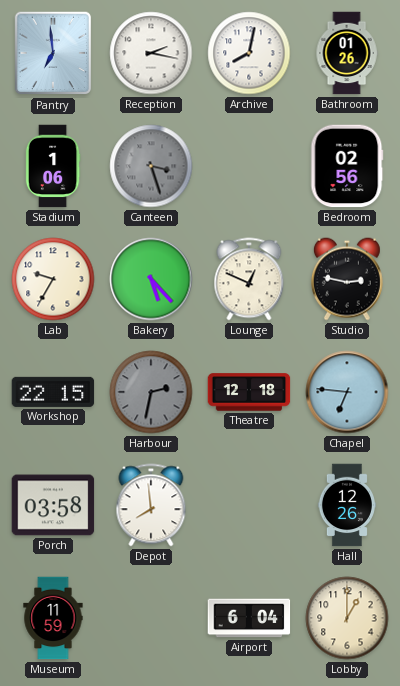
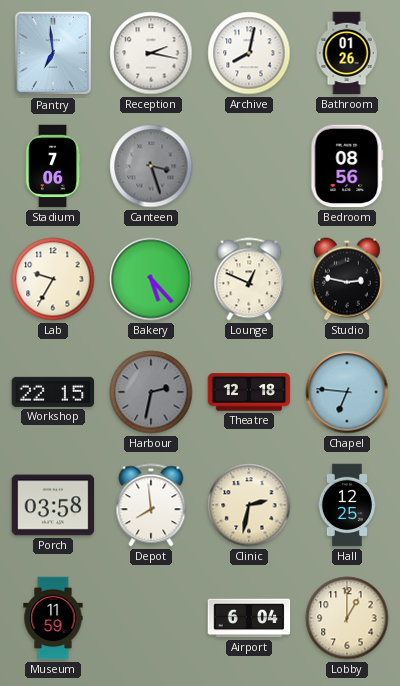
Stadium: 1:06 -> 7:06
Bedroom: 02:56 -> 08:56
Clinic: none -> 2:32
Hall: 12:26 -> 12:25
